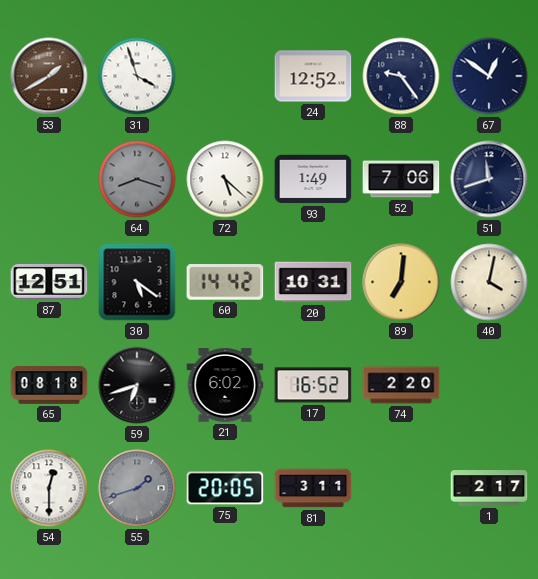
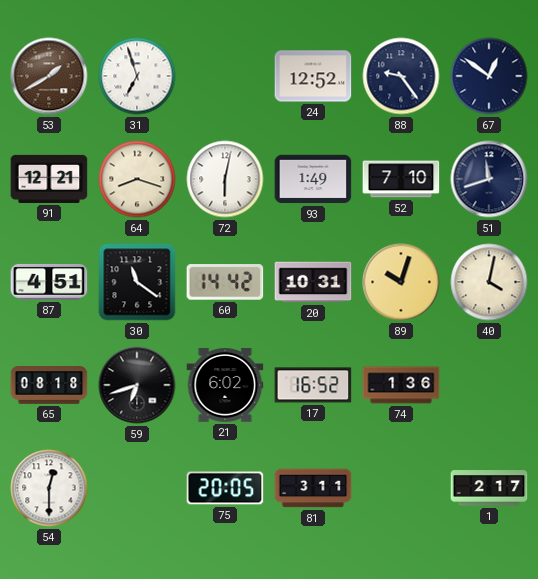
31: 3:57 -> 6:57
91: none -> 12:21
64 dial: grey -> cream
72: 5:22 -> 6:02
52: 7:06 -> 7:10
87: 12:51 -> 4:51
30: 5:21 -> 11:21
89: 7:01 -> 10:03
74: 2:20 -> 1:36
55: 1:42 -> none
